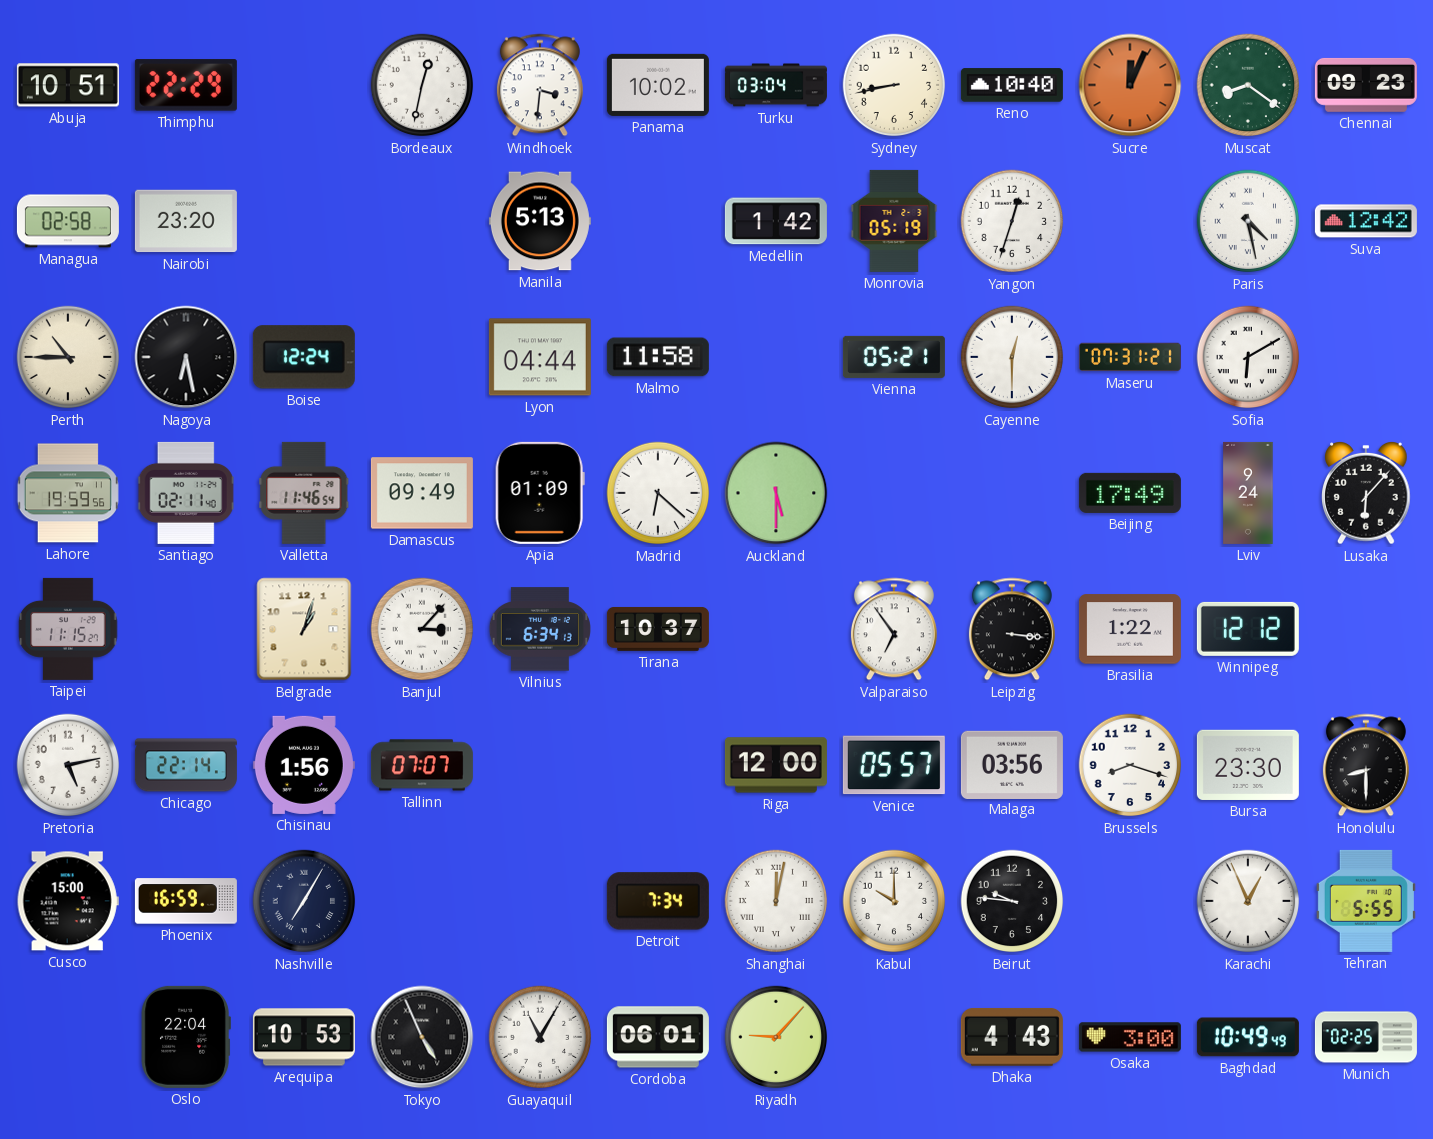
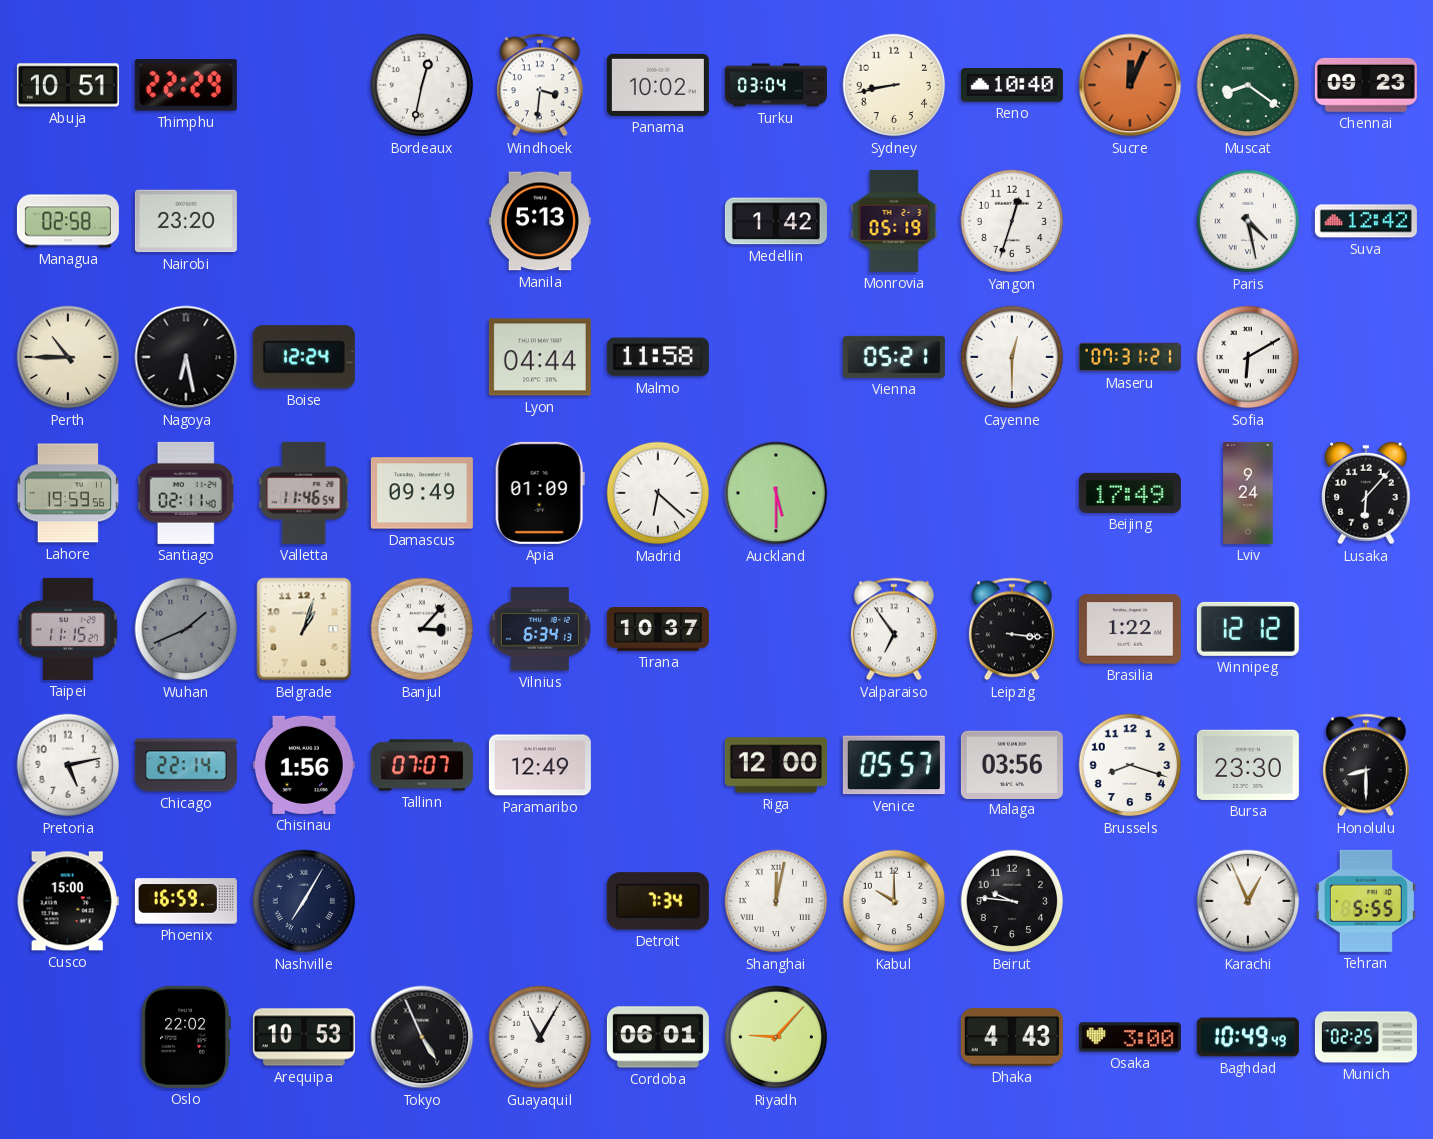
Wuhan: none -> 1:41
Paramaribo: none -> 12:49
Oslo: 22:04 -> 22:02
